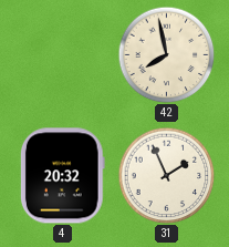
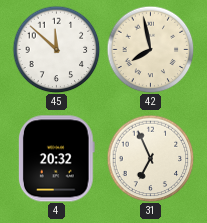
45: none -> 11:52
31: 1:56 -> 6:56
